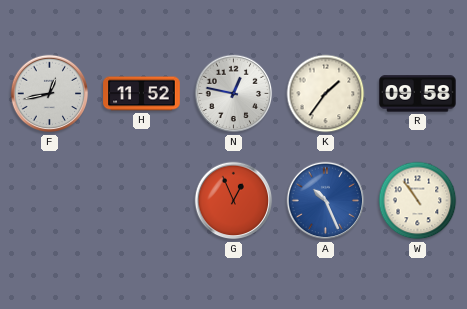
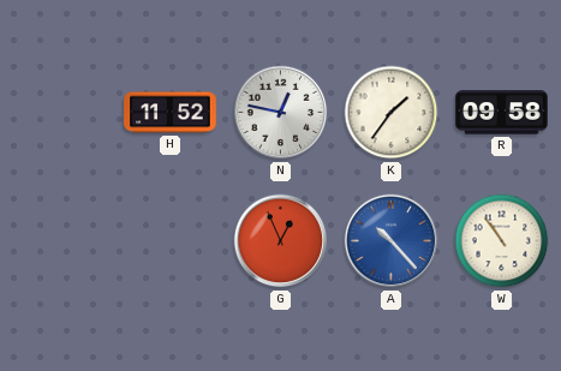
F: 12:43 -> none
A: 10:26 -> 10:23
